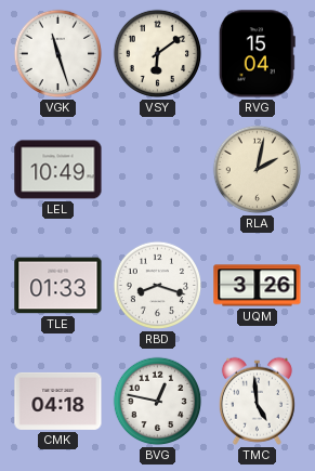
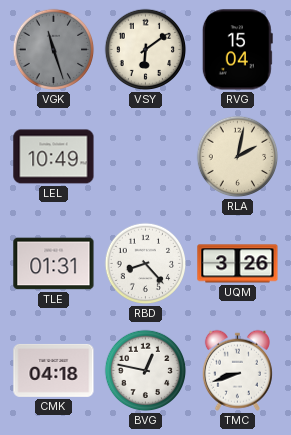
VGK dial: white -> grey
TLE: 01:33 -> 01:31
RBD: 8:18 -> 8:23
TMC: 4:59 -> 8:42
